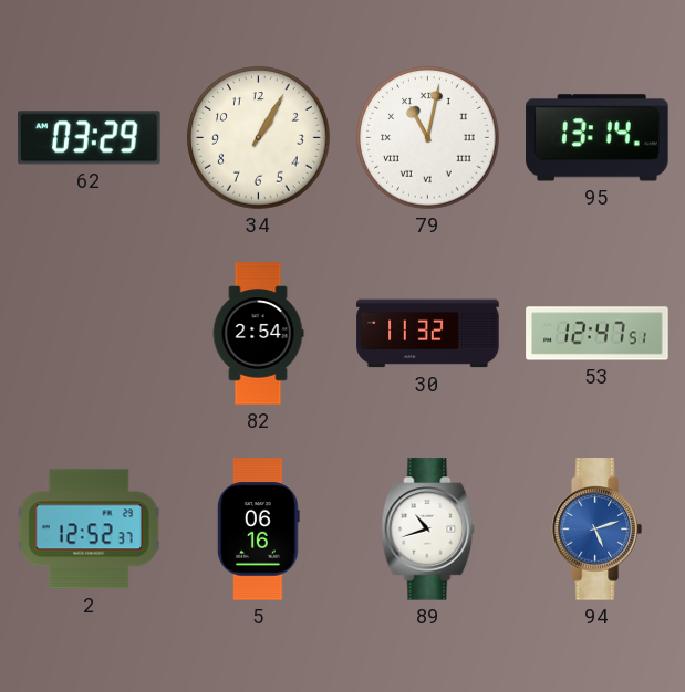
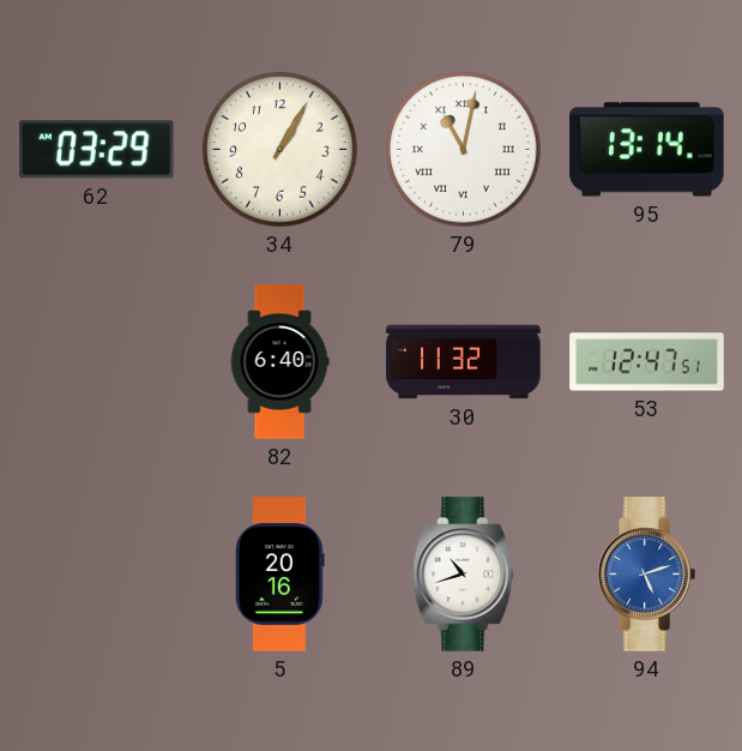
82: 2:54 -> 6:40
2: 12:52 -> none
5: 06:16 -> 20:16
